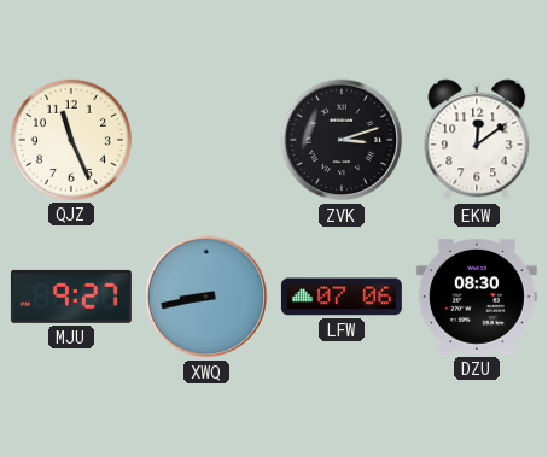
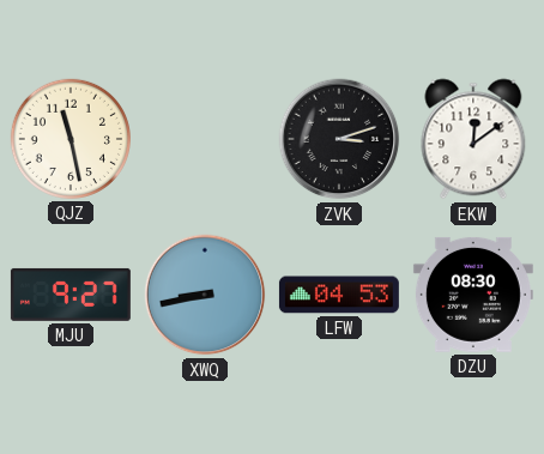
QJZ: 11:26 -> 11:28
LFW: 07:06 -> 04:53
